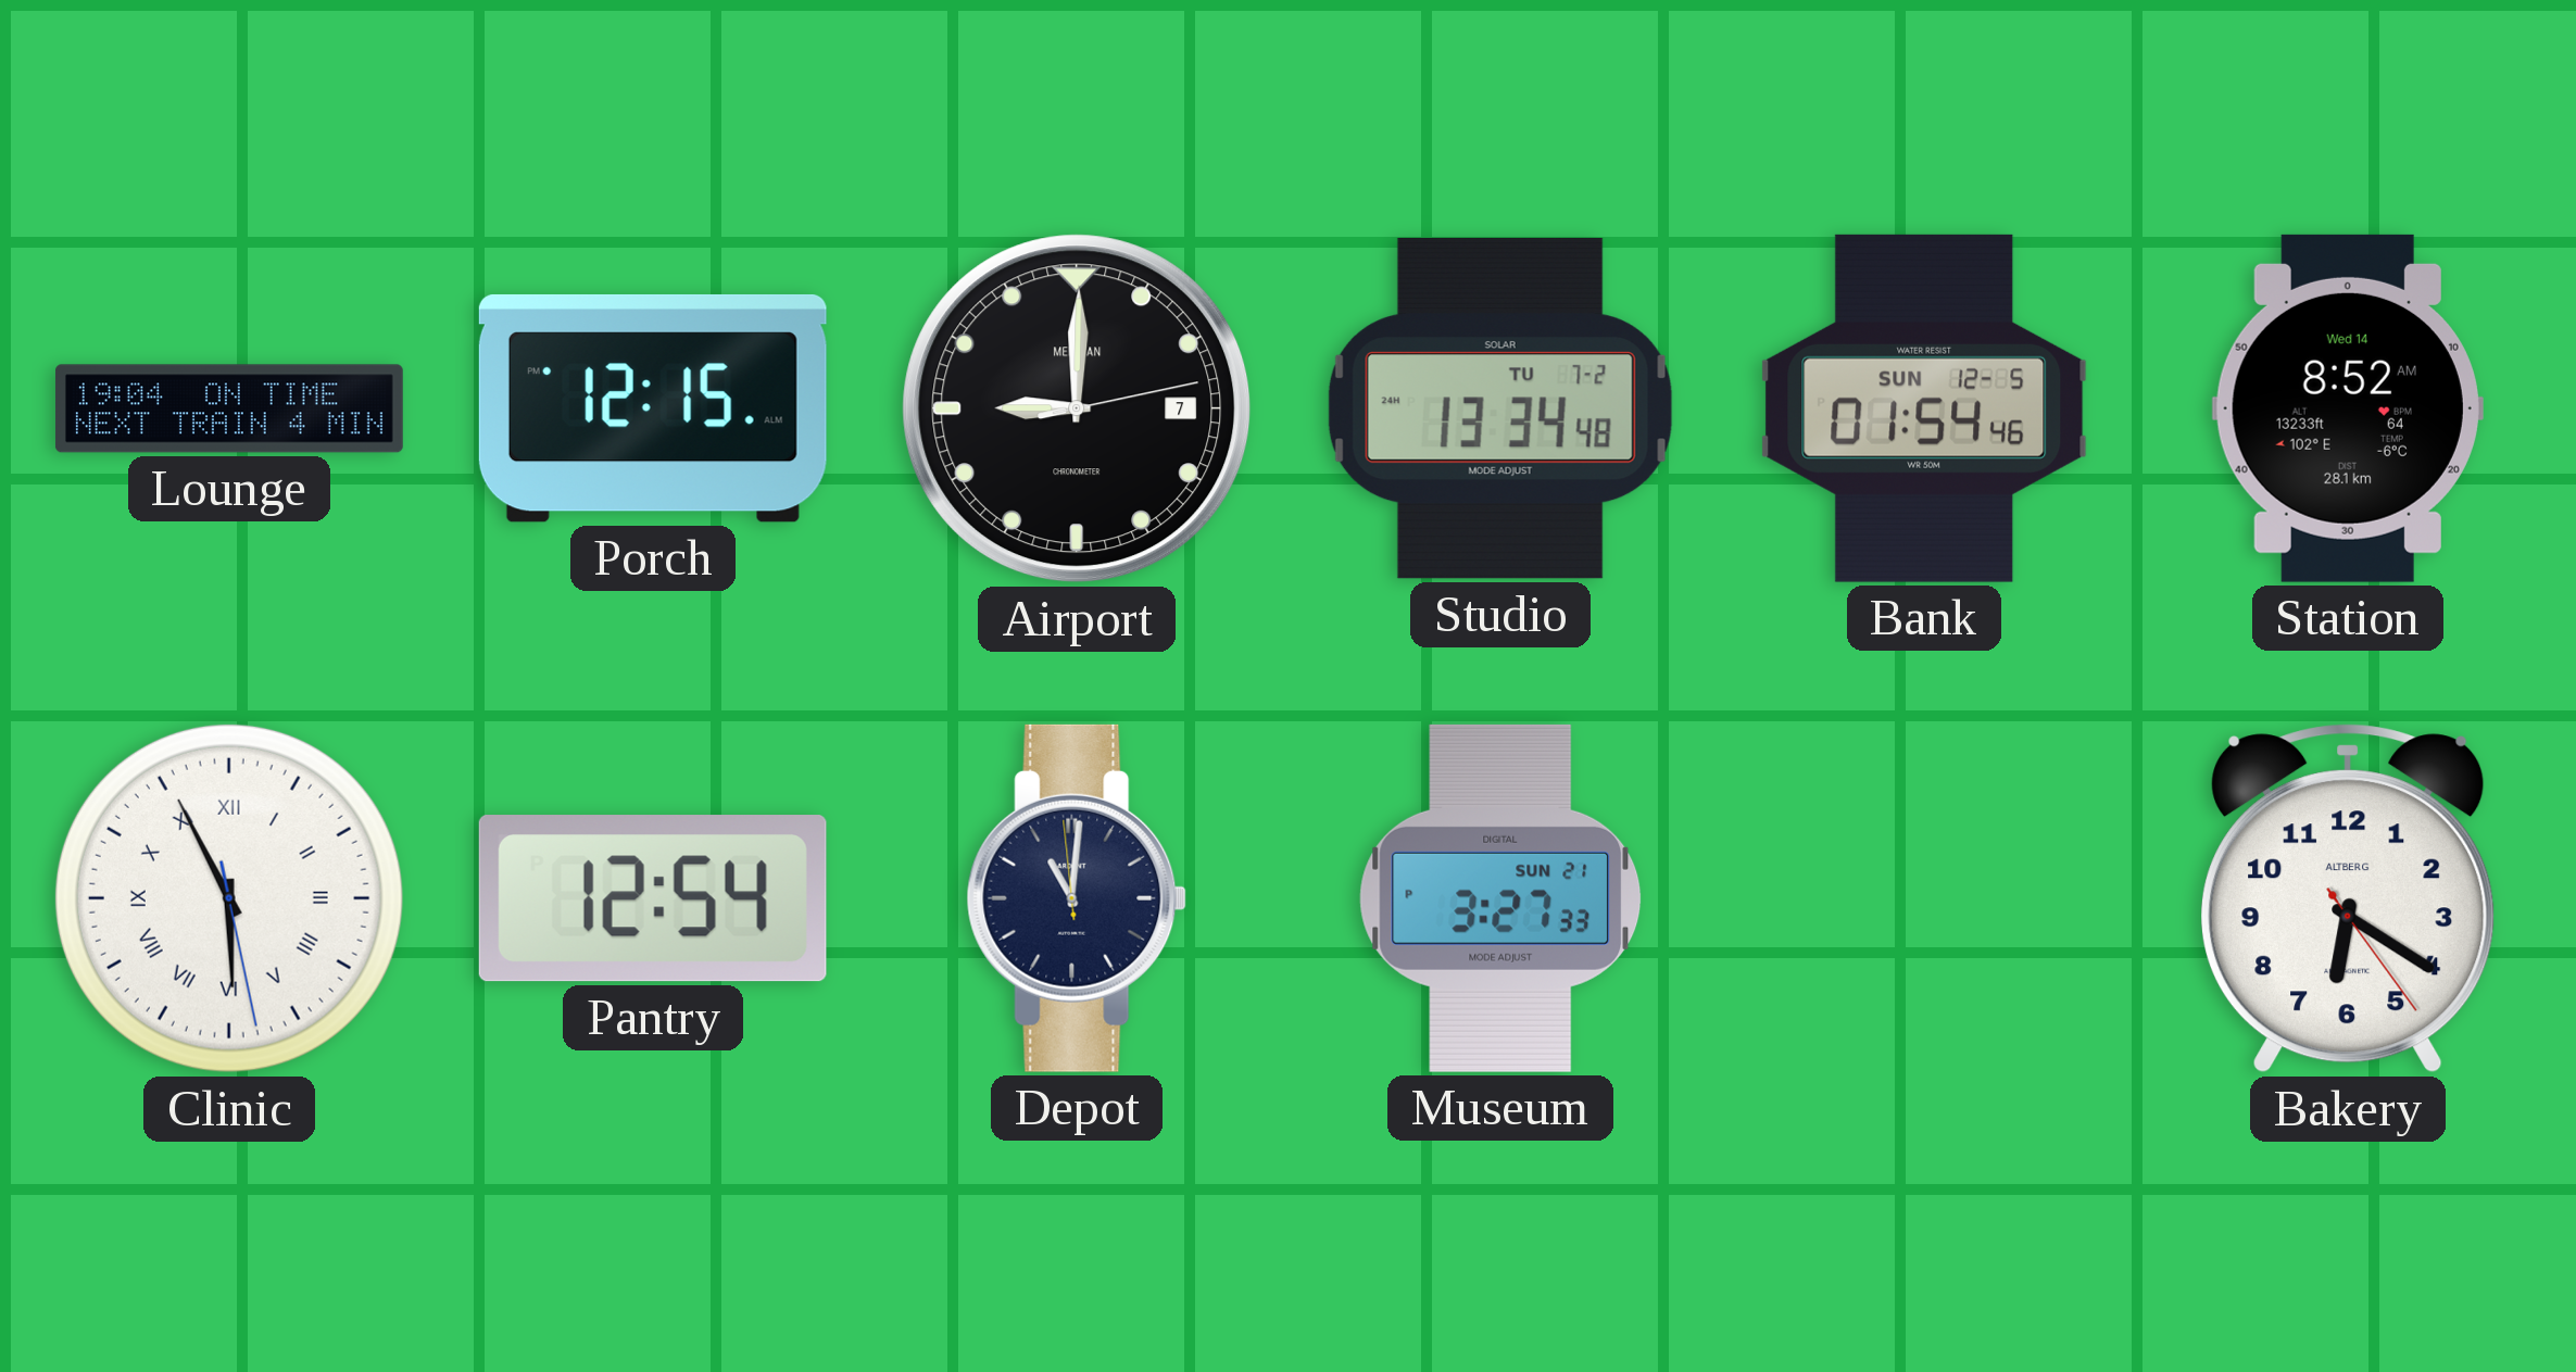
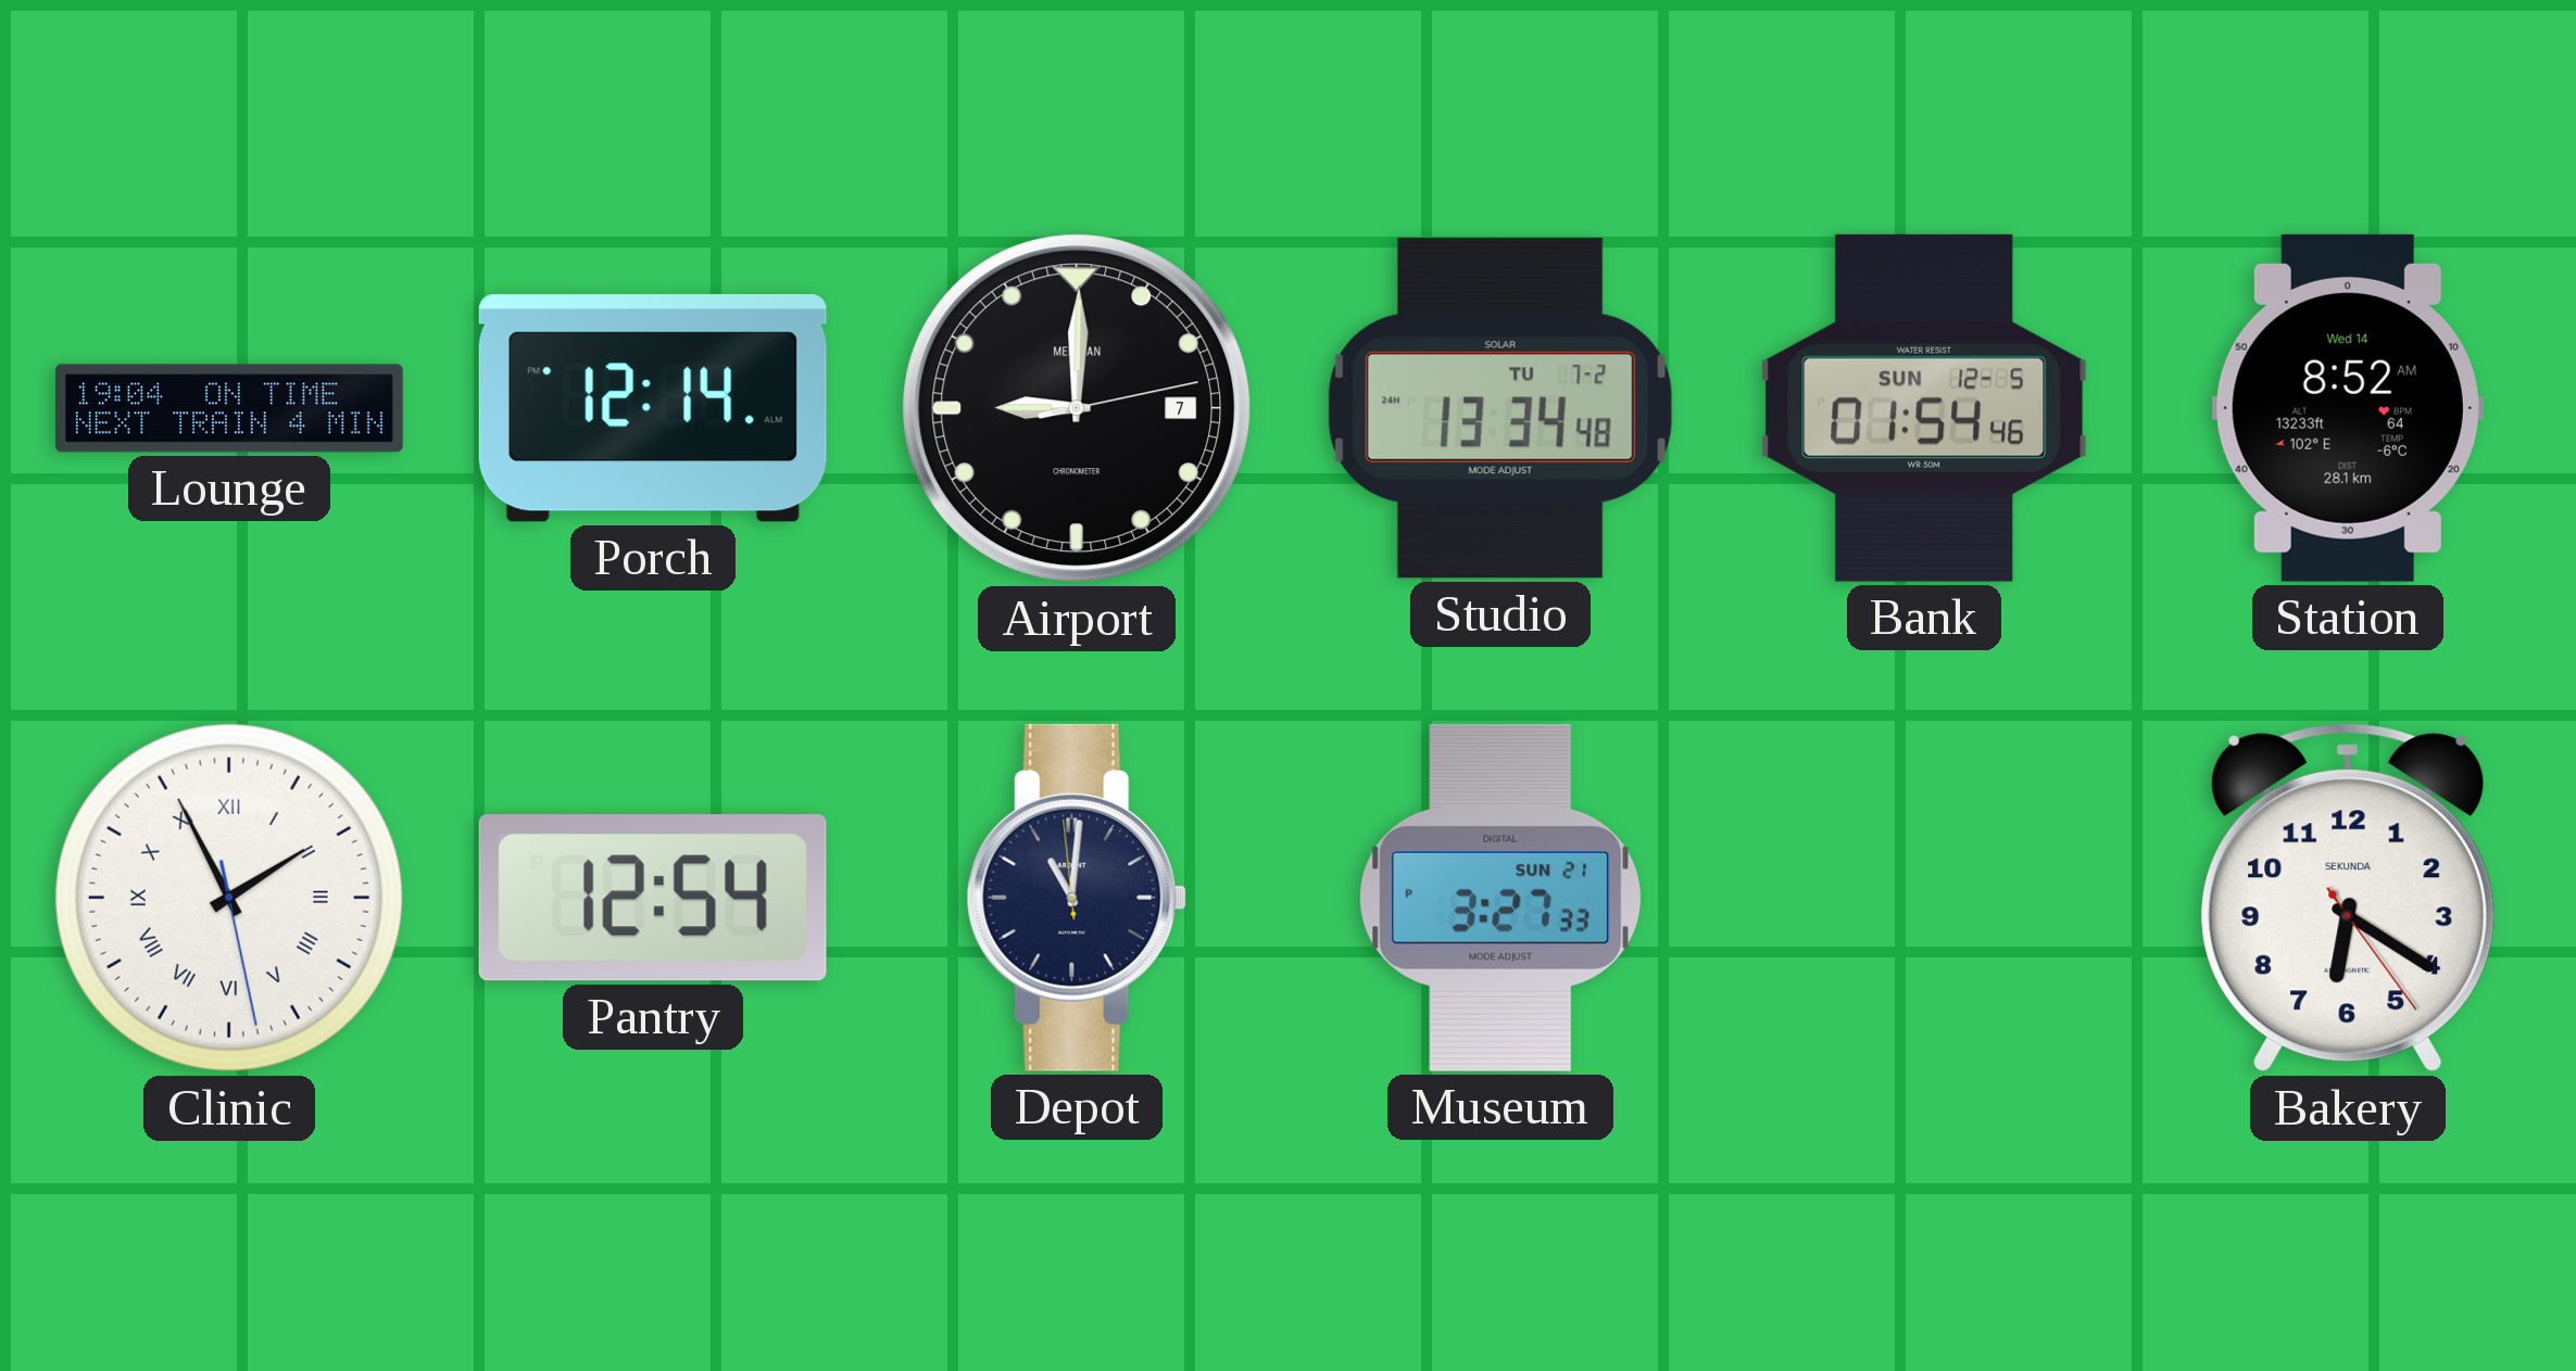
Porch: 12:15 -> 12:14
Clinic: 5:55 -> 1:55
Bakery brand: ALTBERG -> SEKUNDA
